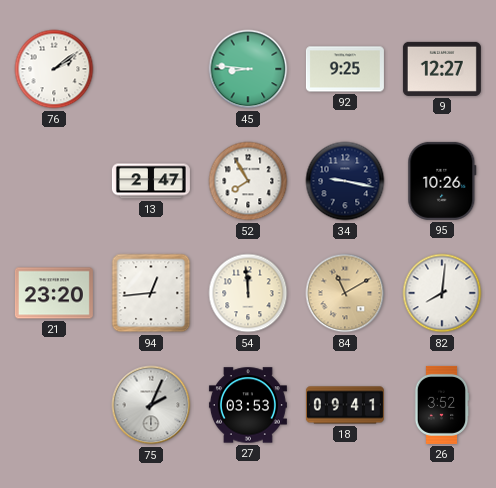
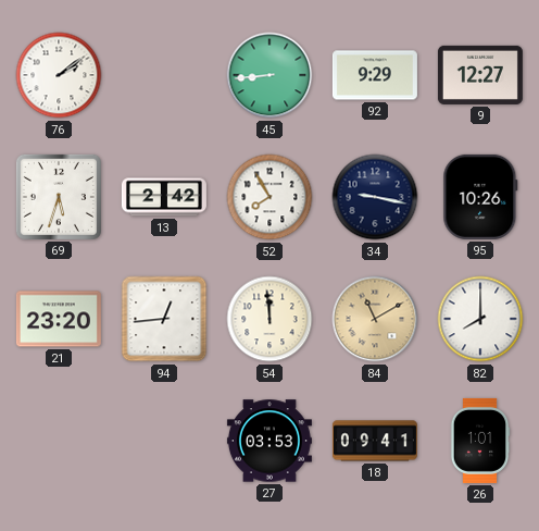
45: 8:46 -> 8:44
92: 9:25 -> 9:29
69: none -> 5:33
13: 2:47 -> 2:42
82: 8:01 -> 8:00
75: 2:04 -> none
26: 3:52 -> 1:01
